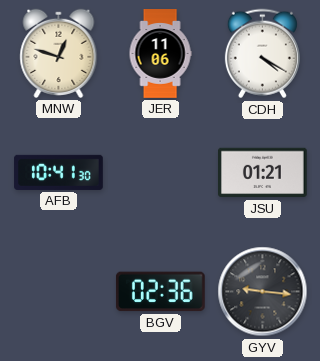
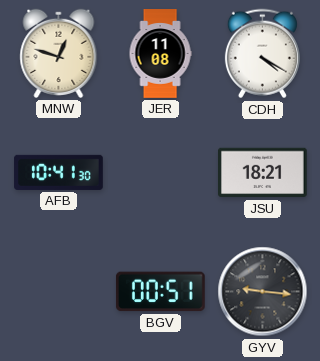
JER: 11:06 -> 11:08
JSU: 01:21 -> 18:21
BGV: 02:36 -> 00:51
